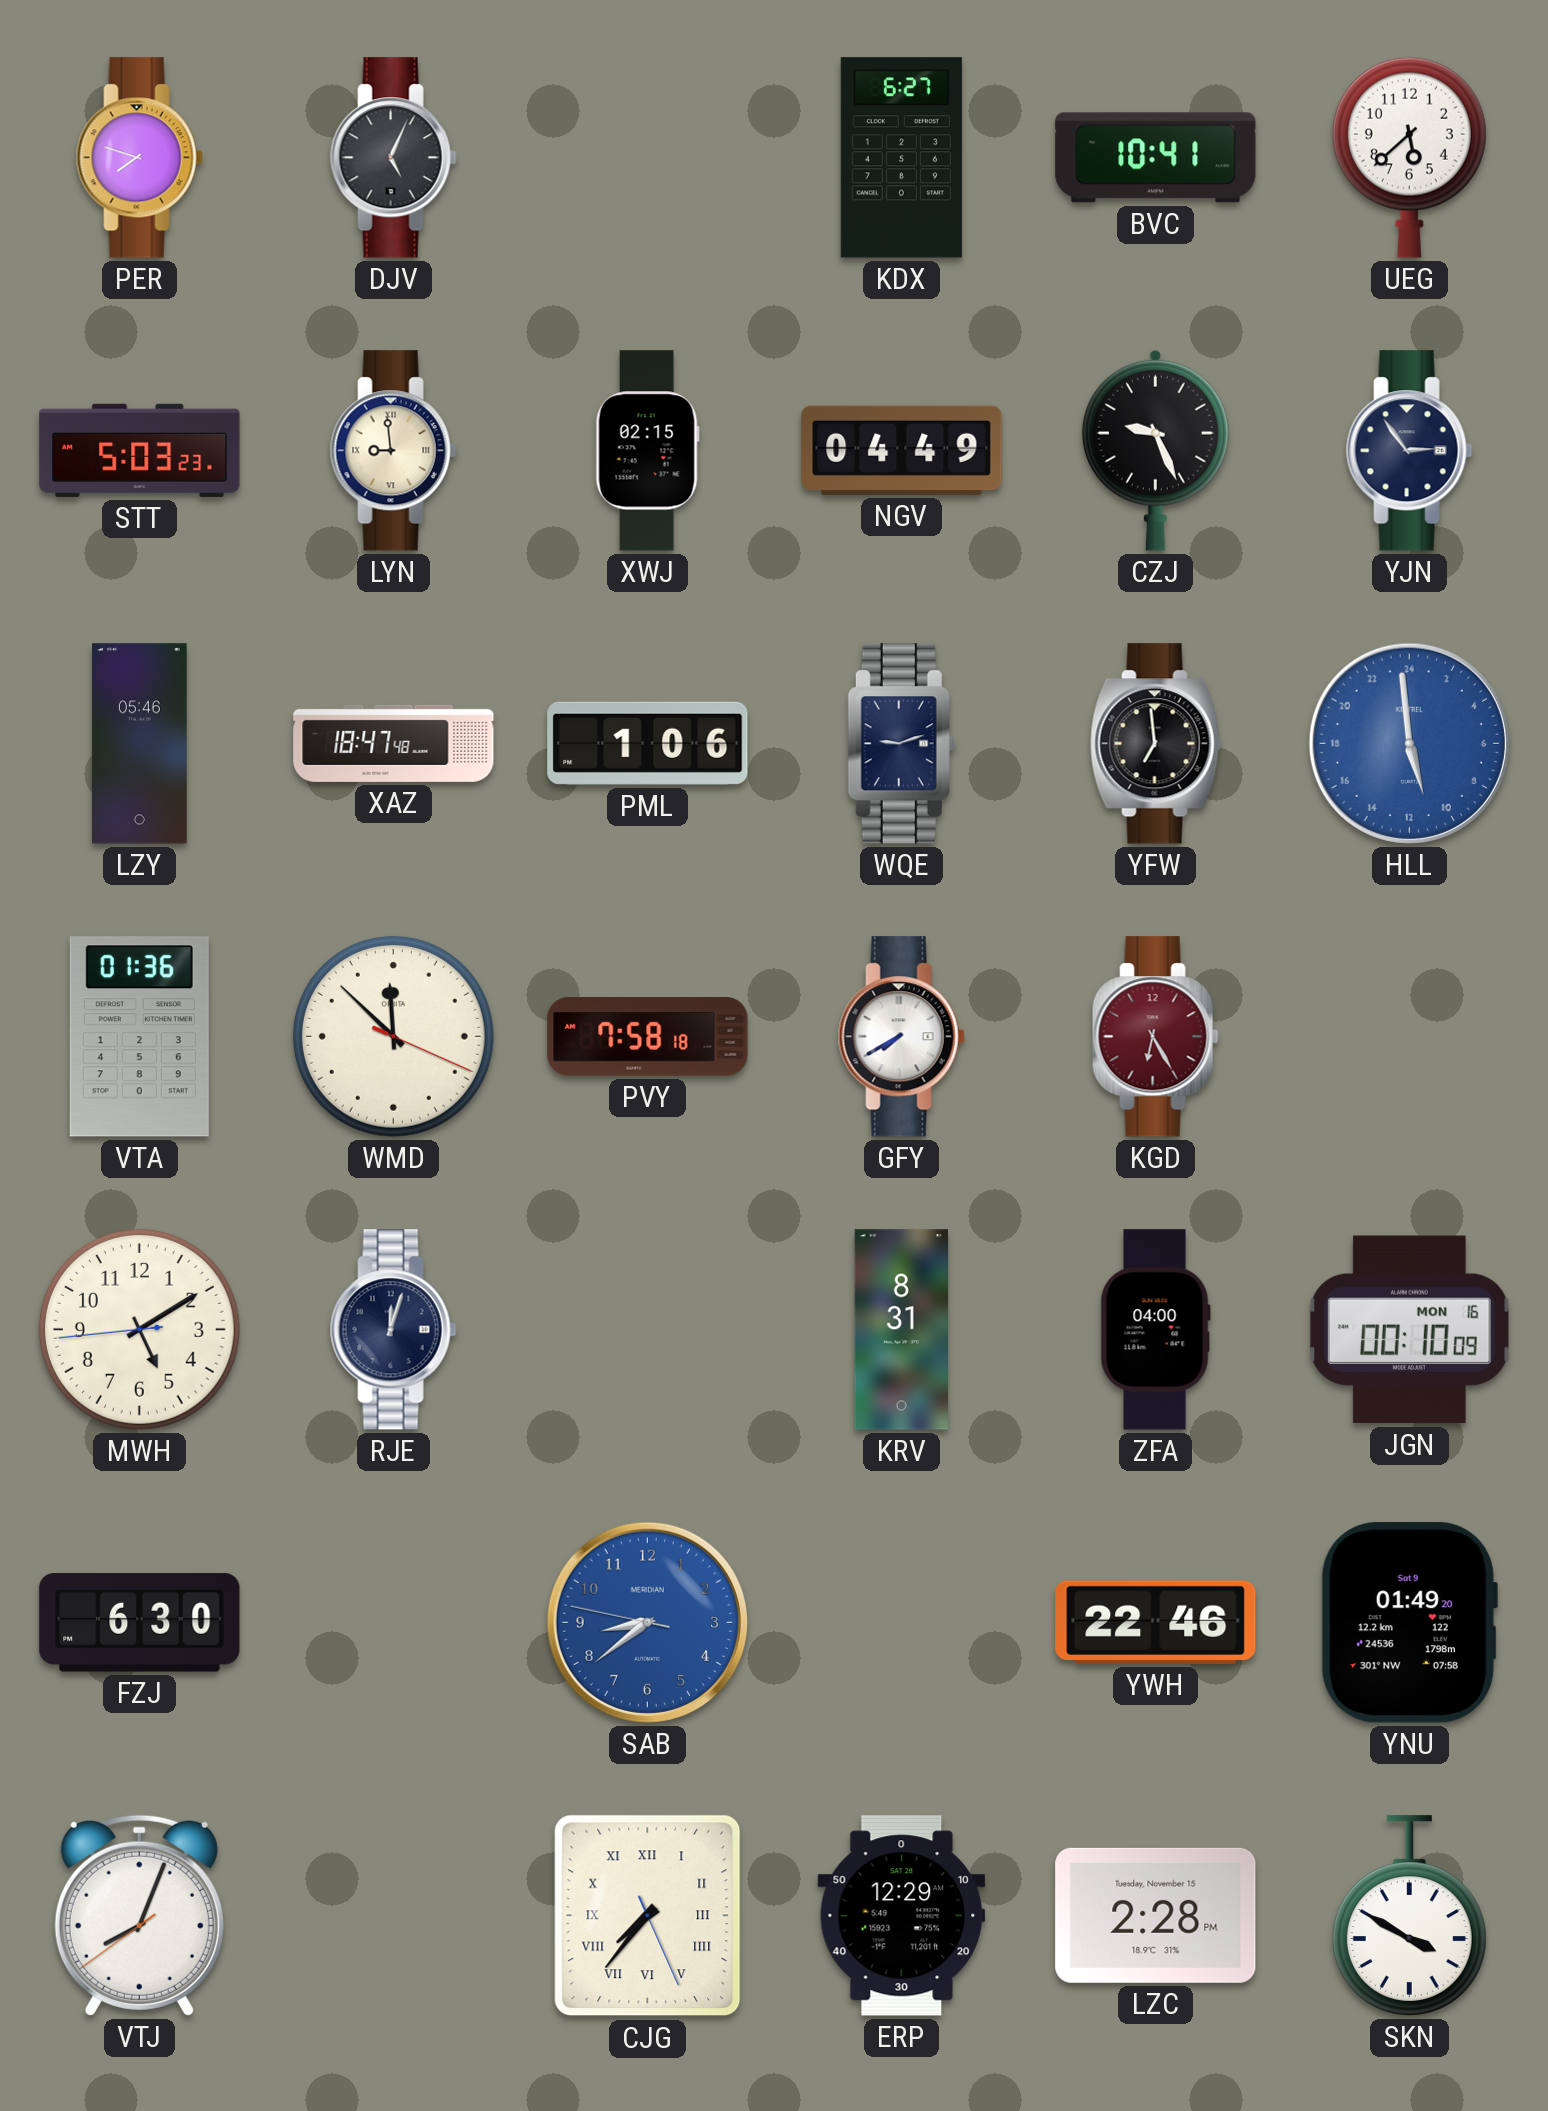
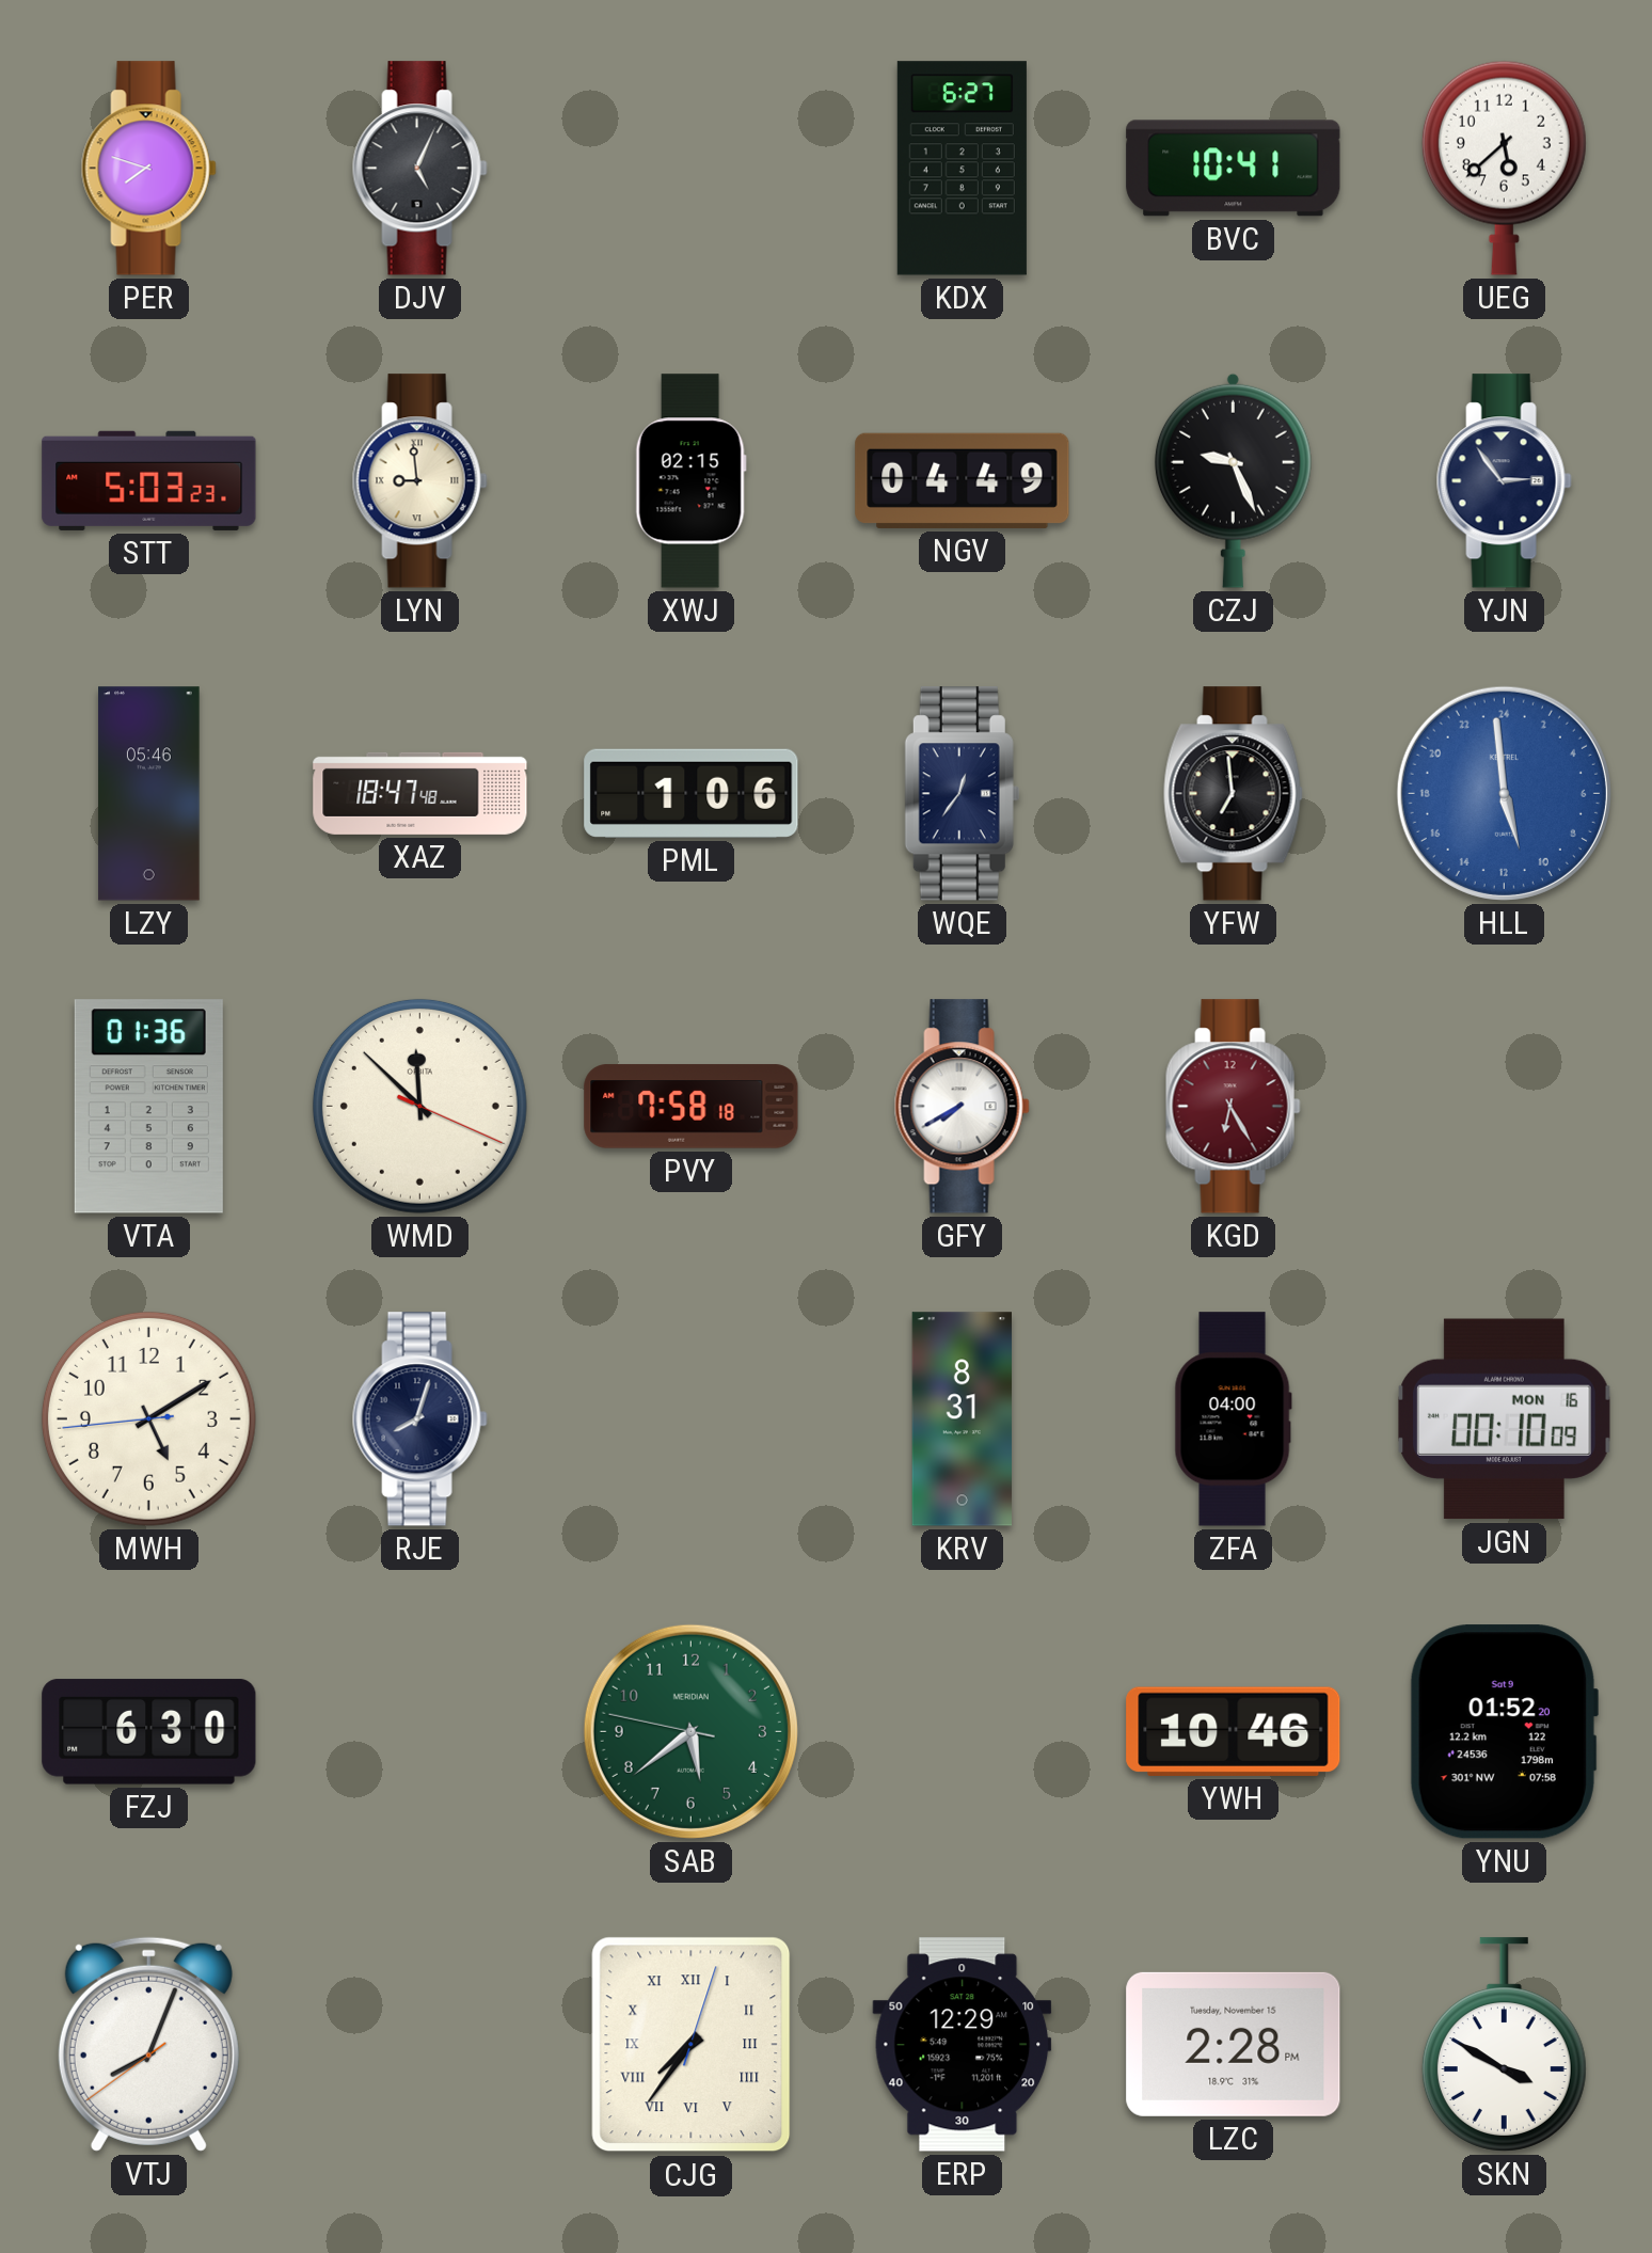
WQE: 9:12 -> 12:36
RJE: 12:03 -> 8:03
SAB: 8:38 -> 5:38
SAB dial: blue -> green
YWH: 22:46 -> 10:46
YNU: 01:49 -> 01:52
CJG: 7:36:26 -> 7:36:03
